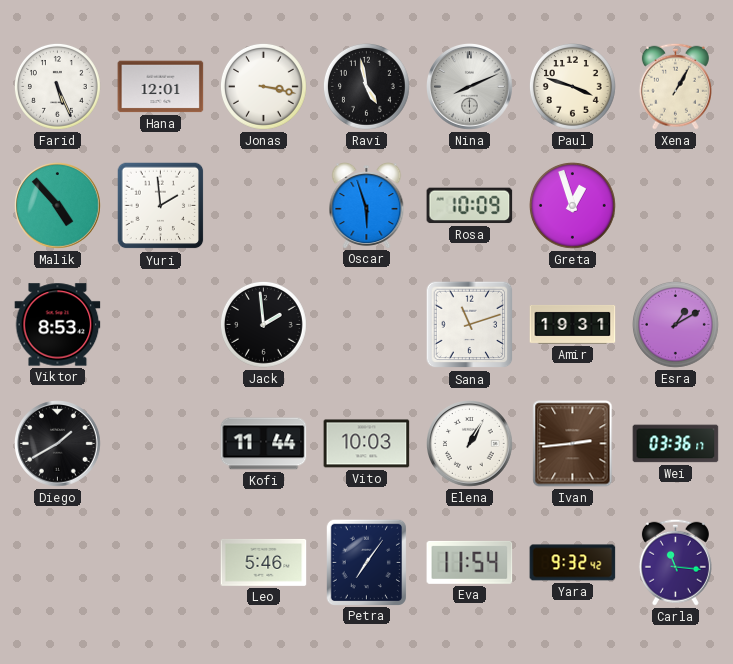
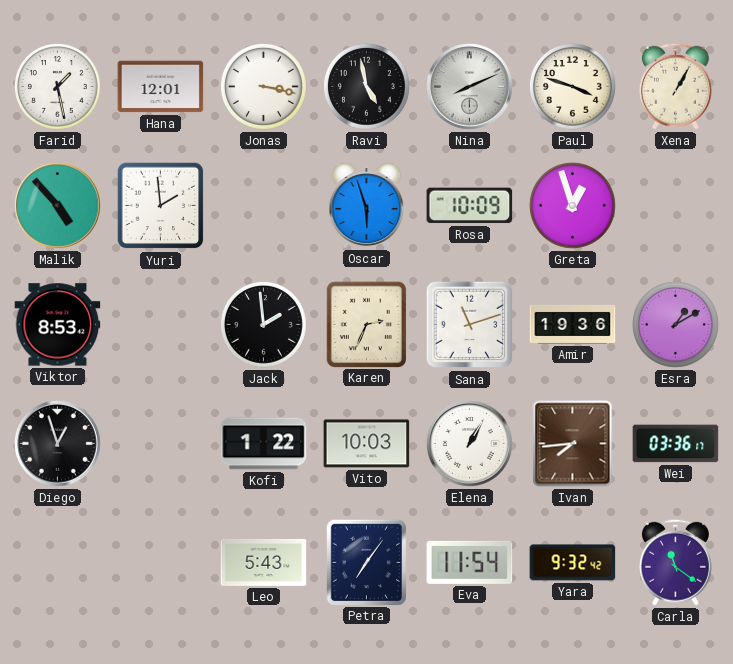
Farid: 5:26 -> 1:28
Karen: none -> 2:34
Amir: 19:31 -> 19:36
Diego: 1:40 -> 12:57
Kofi: 11:44 -> 1:22
Ivan: 2:44 -> 7:44
Leo: 5:46 -> 5:43
Carla: 11:16 -> 11:21
